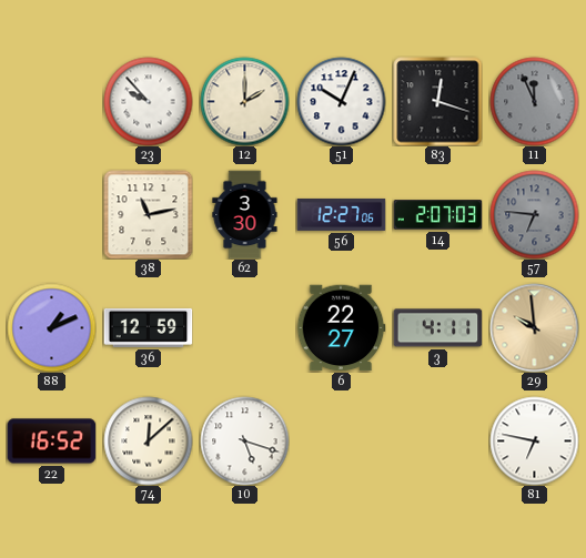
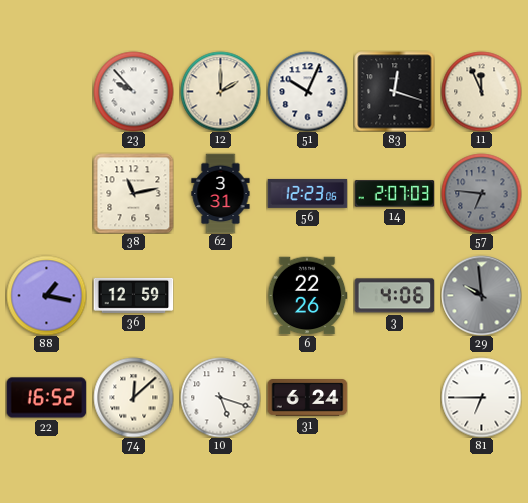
11 dial: grey -> cream
62: 3:30 -> 3:31
56: 12:27 -> 12:23
88: 1:11 -> 1:17
6: 22:27 -> 22:26
3: 4:11 -> 4:06
29 dial: champagne -> grey
31: none -> 6:24
81: 6:47 -> 6:45
